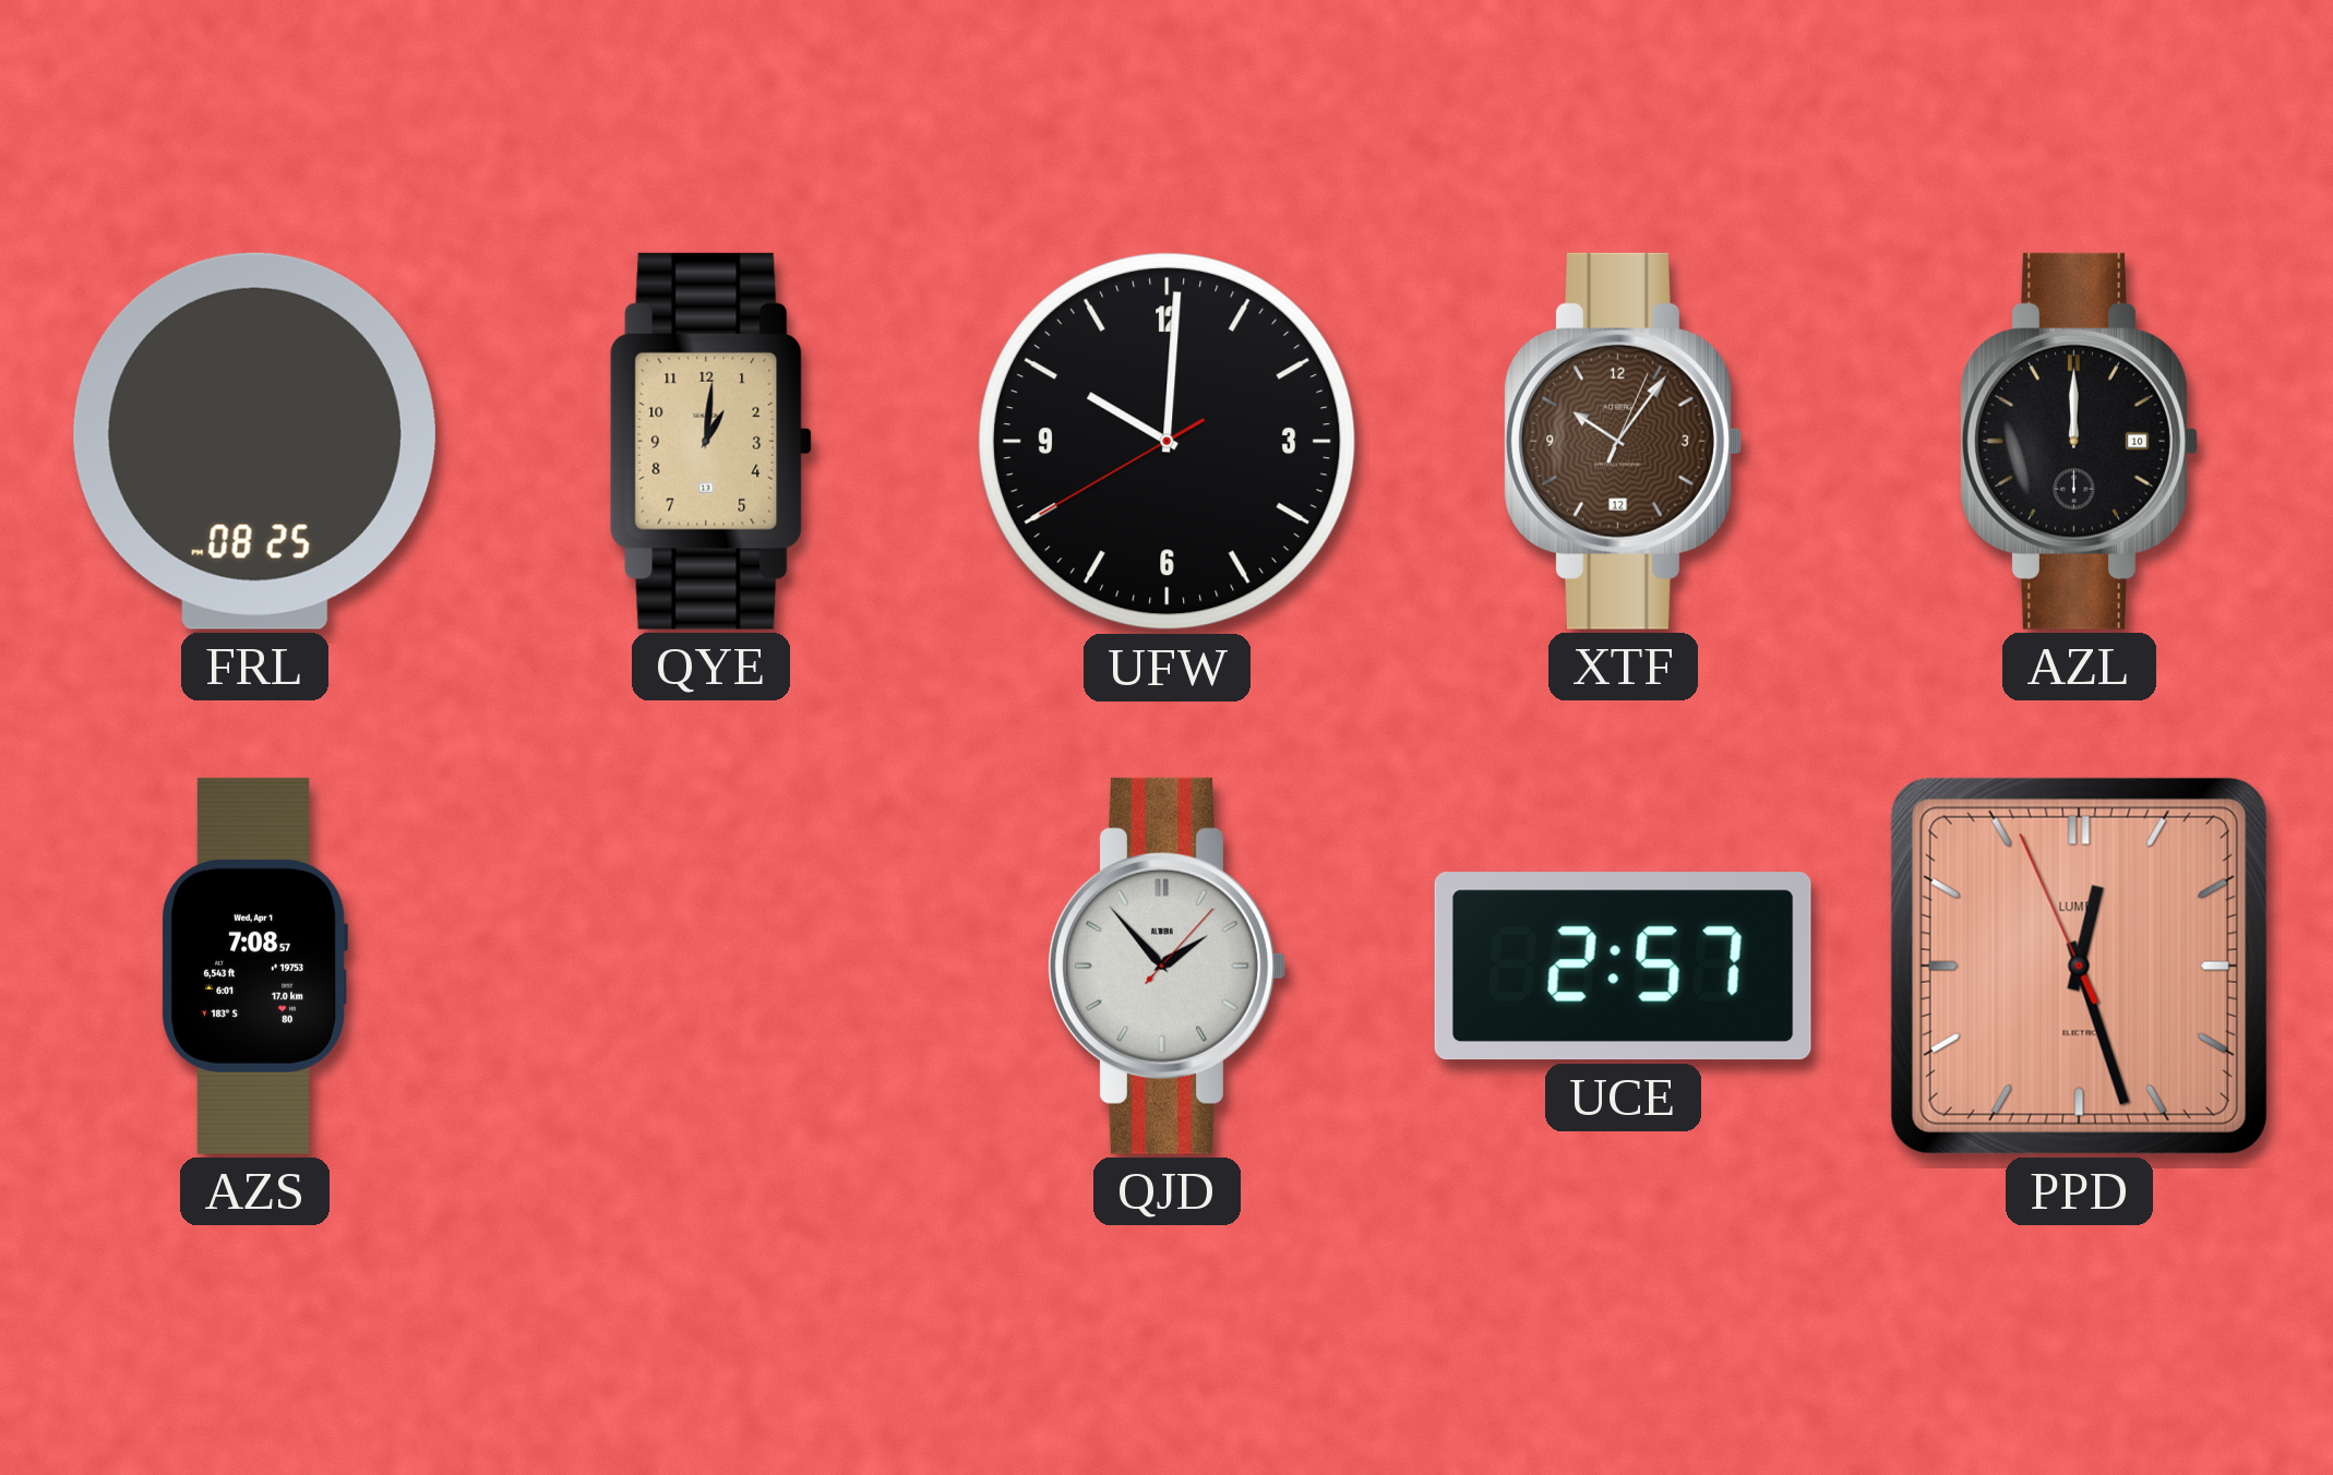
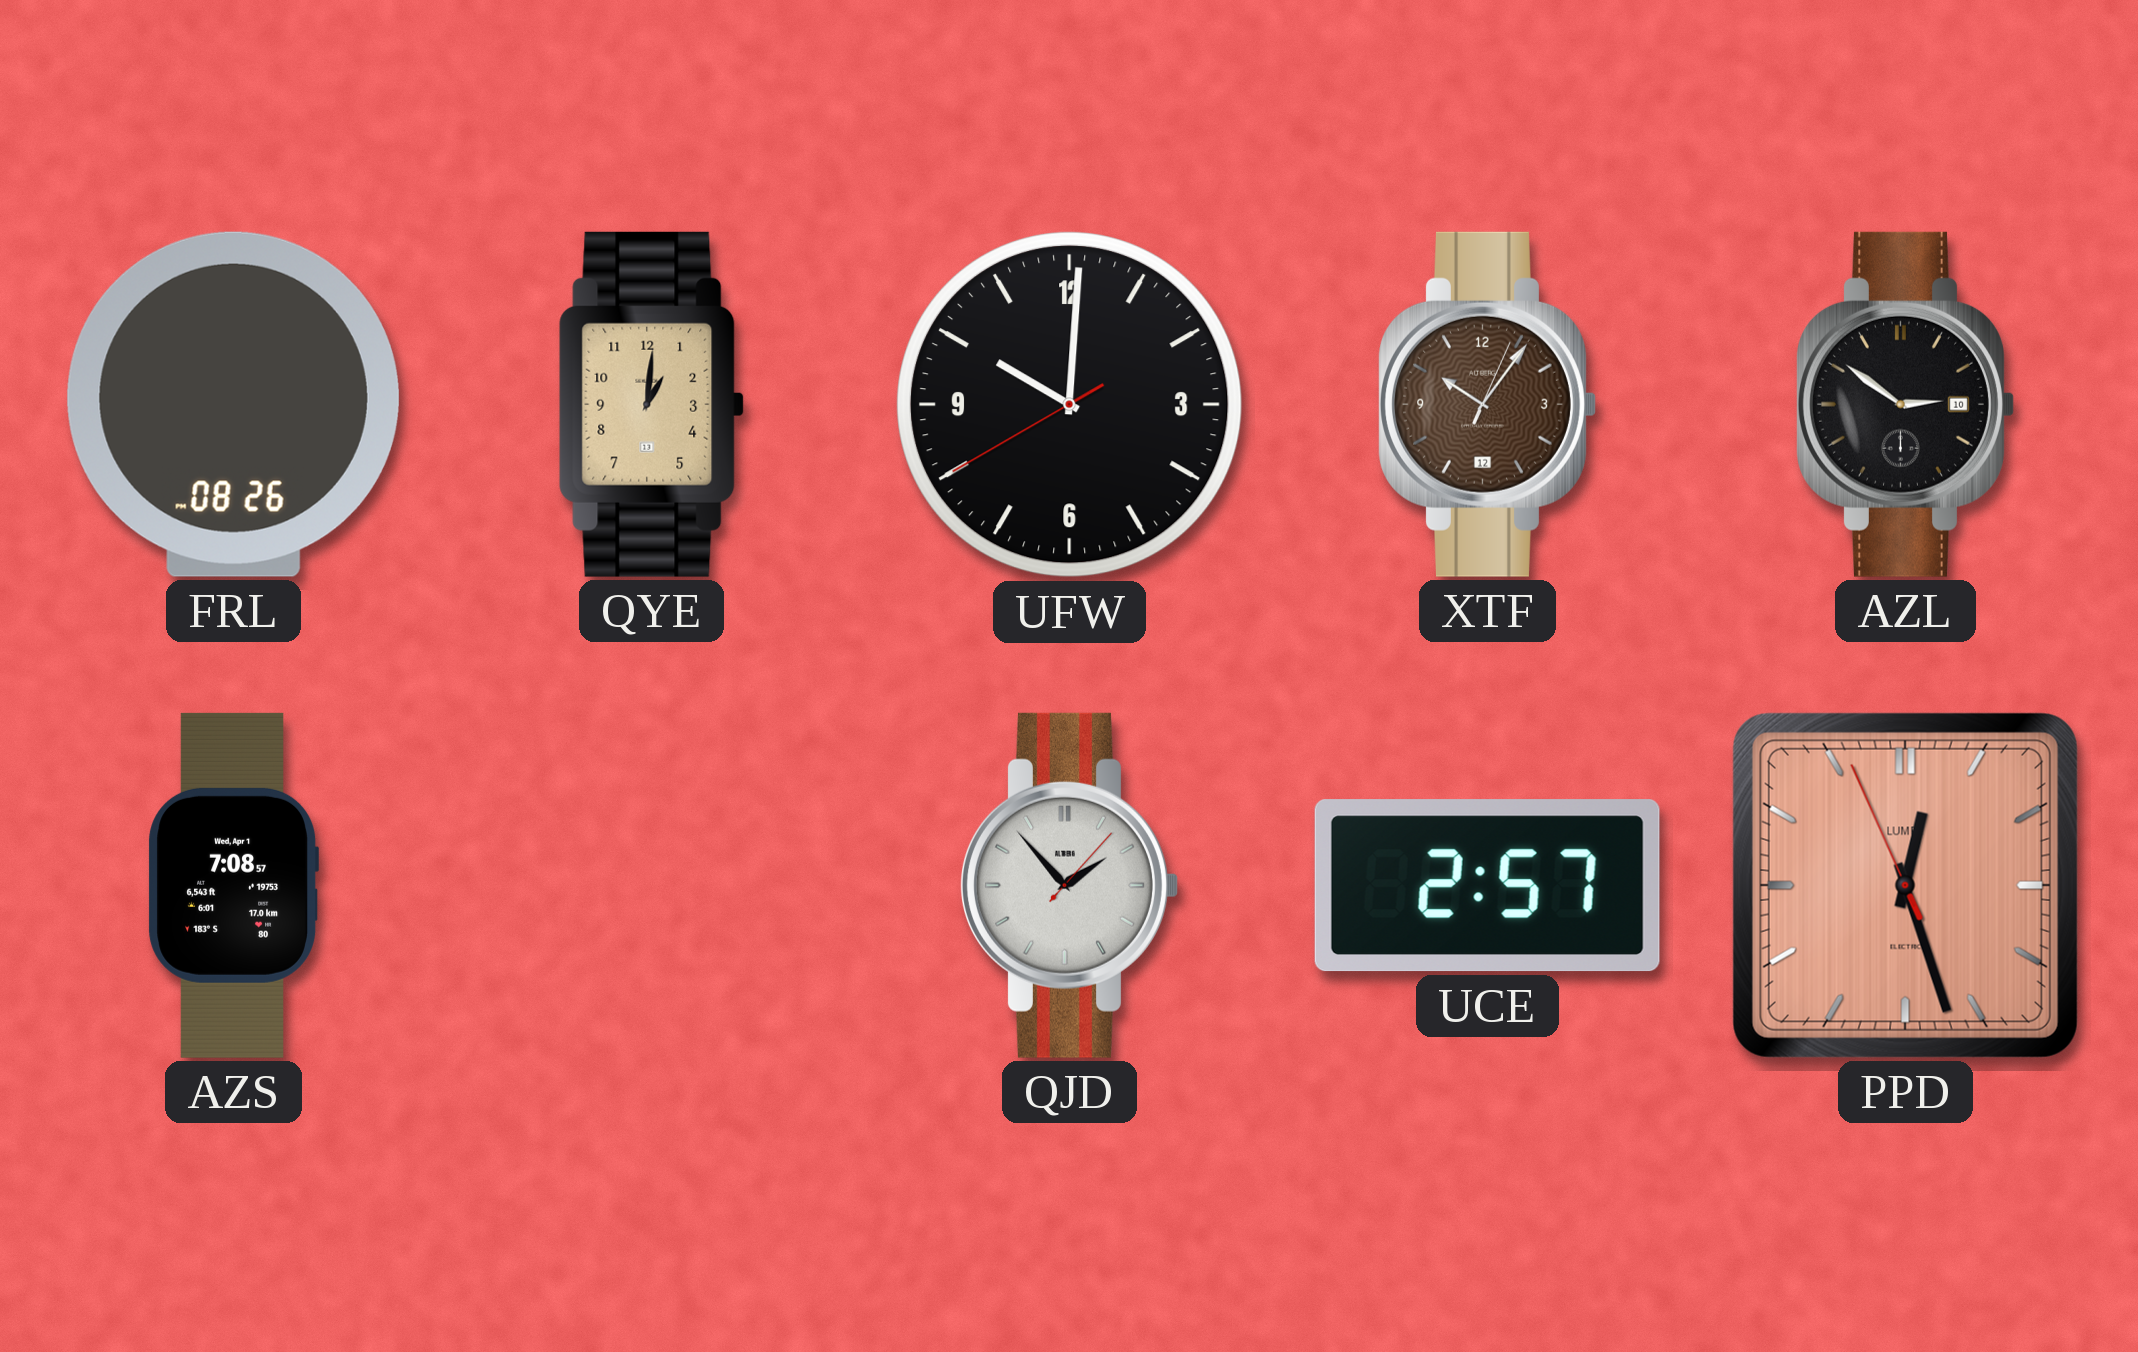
FRL: 08:25 -> 08:26
AZL: 12:00 -> 2:51
